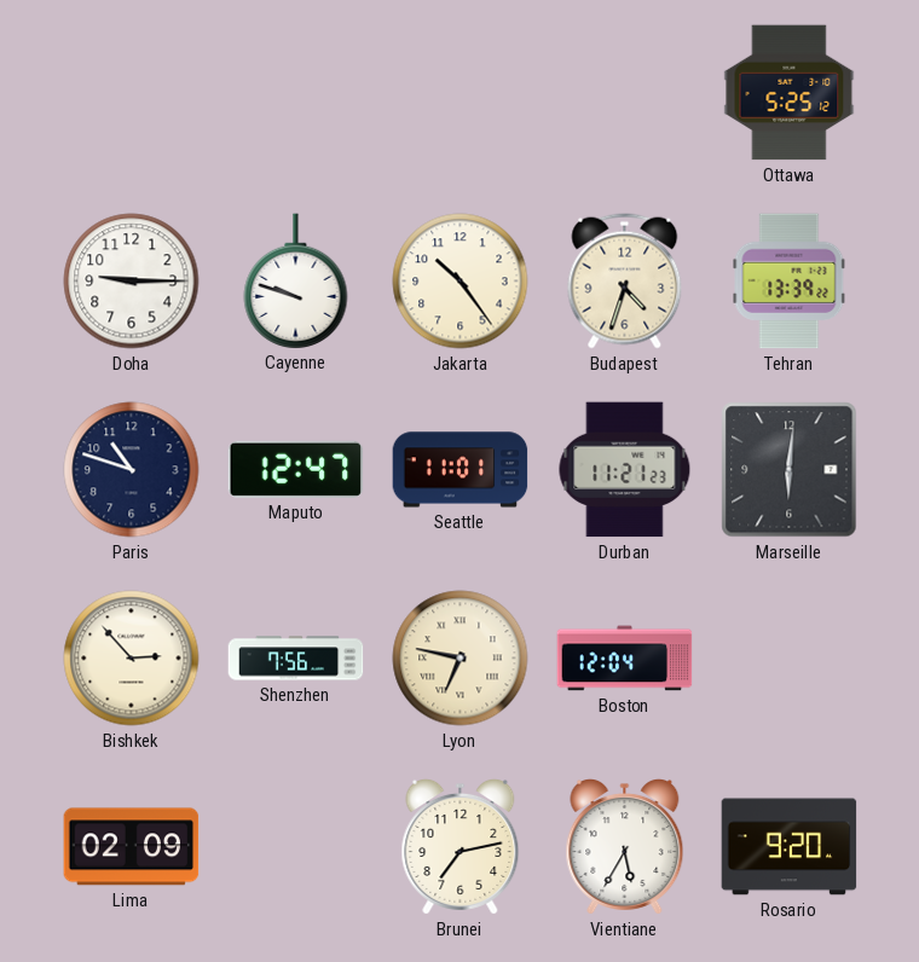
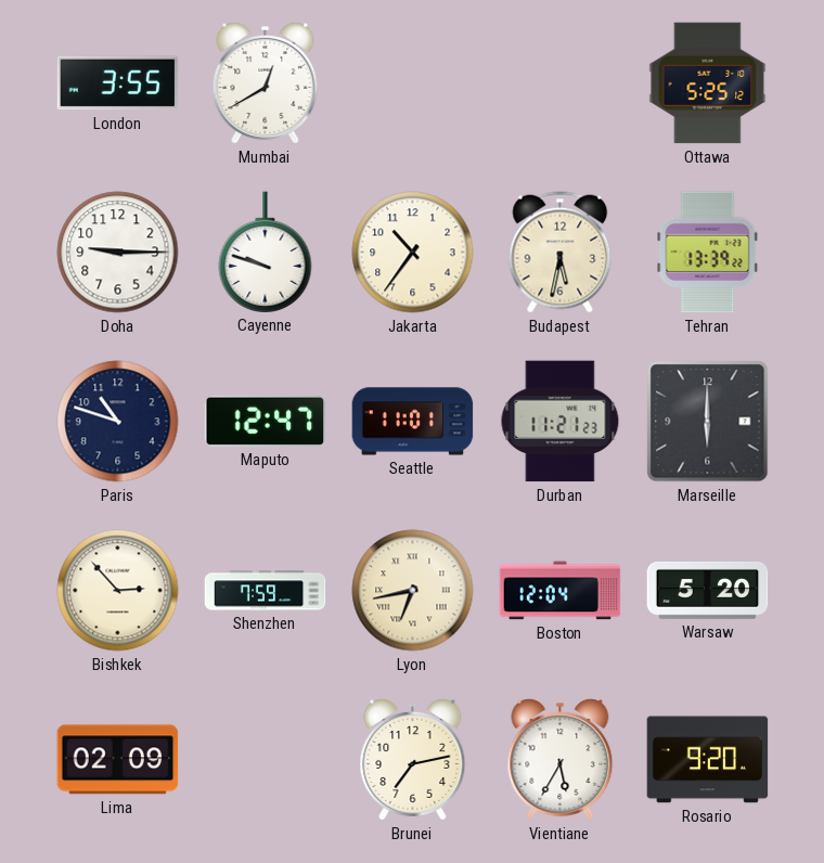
London: none -> 3:55
Mumbai: none -> 12:40
Jakarta: 10:24 -> 10:36
Budapest: 4:33 -> 5:32
Marseille: 6:01 -> 6:00
Shenzhen: 7:56 -> 7:59
Lyon: 6:47 -> 6:43
Warsaw: none -> 5:20
